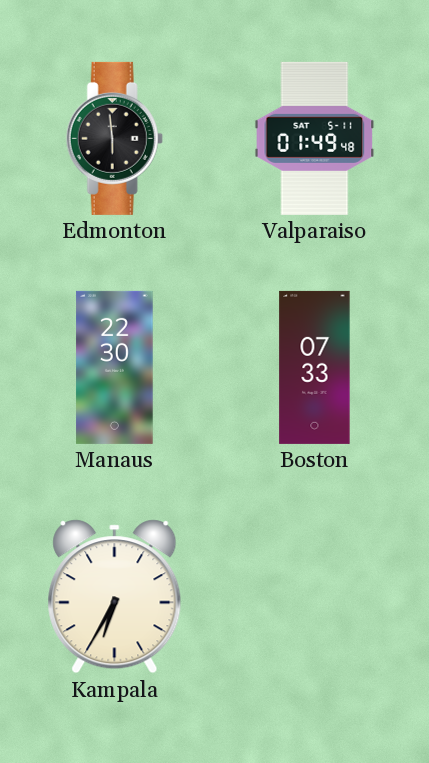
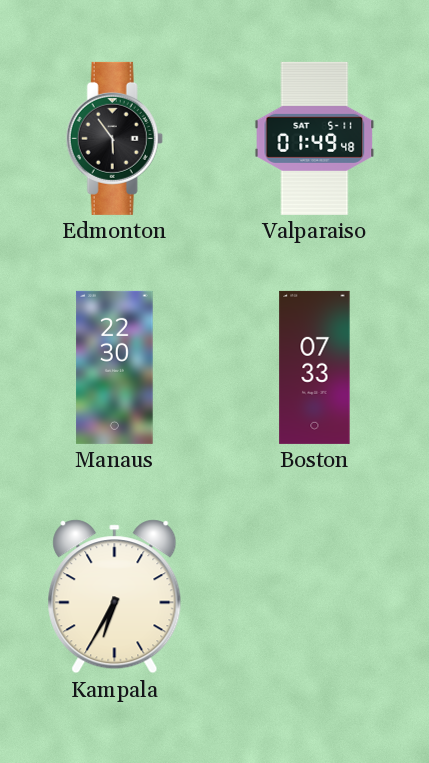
Edmonton: 5:59 -> 5:54
